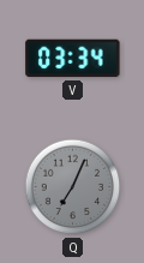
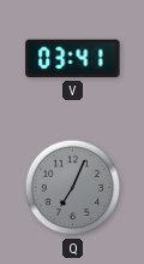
V: 03:34 -> 03:41
